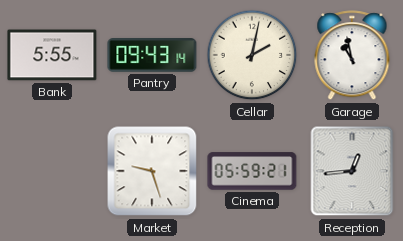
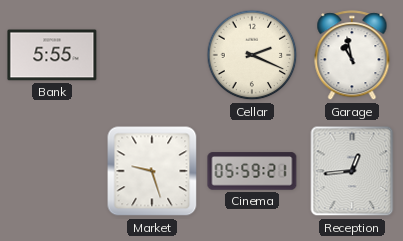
Pantry: 09:43 -> none
Cellar: 2:02 -> 2:19
